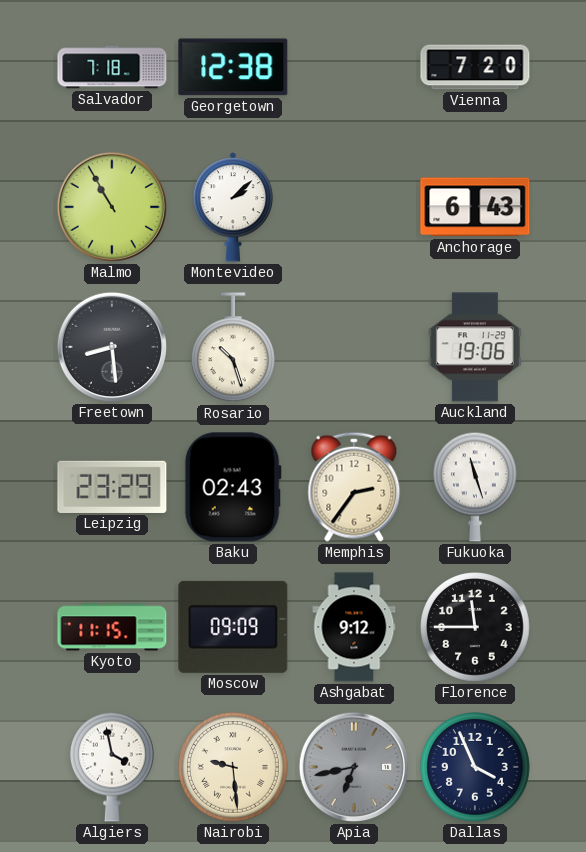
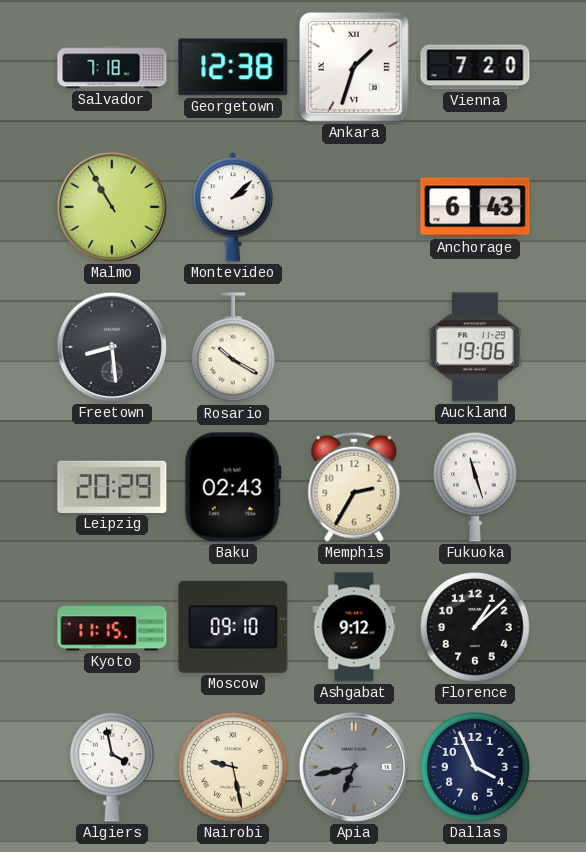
Ankara: none -> 1:33
Rosario: 10:27 -> 10:20
Leipzig: 23:29 -> 20:29
Memphis: 2:36 -> 2:35
Moscow: 09:09 -> 09:10
Florence: 11:45 -> 1:08
Nairobi: 9:29 -> 9:28
